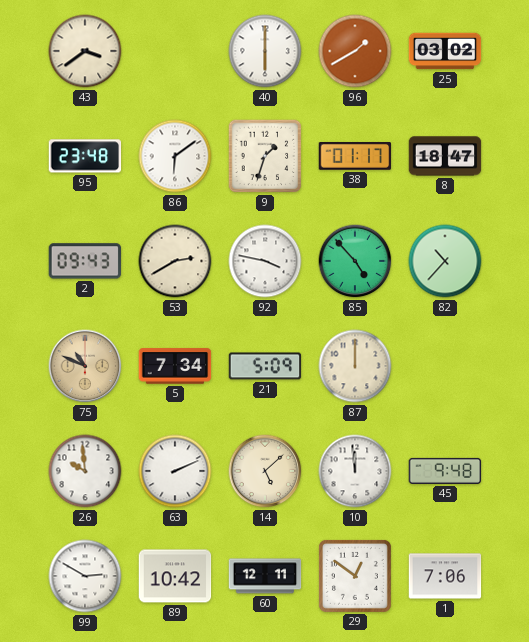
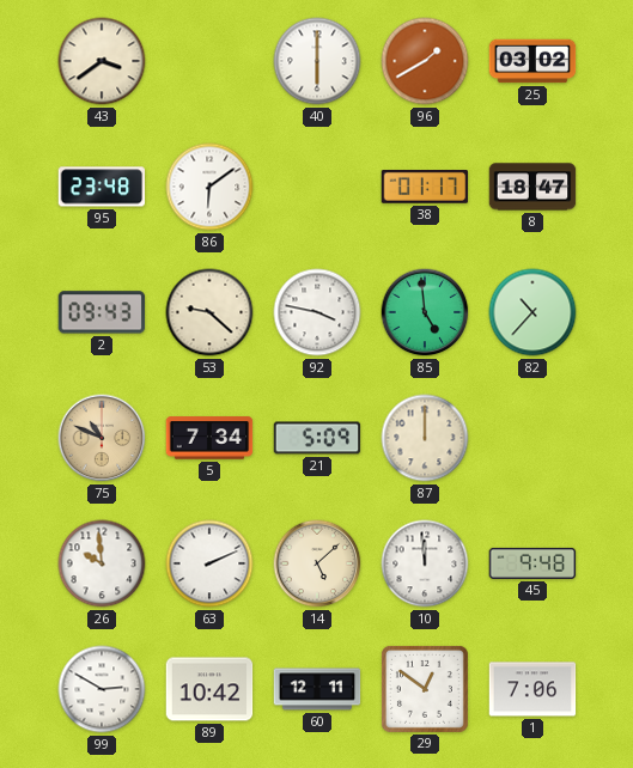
9: 1:33 -> none
53: 2:40 -> 9:22
85: 4:53 -> 4:59
